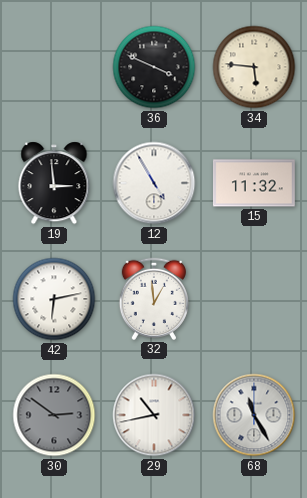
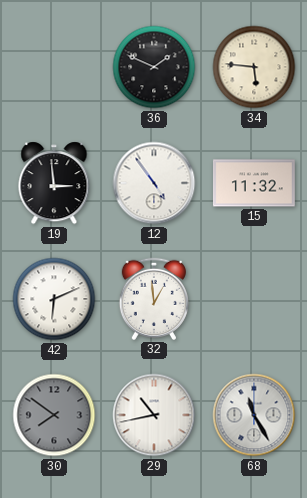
36: 3:49 -> 1:49
12: 4:55 -> 4:54
42: 6:13 -> 6:11
30: 2:51 -> 7:51
